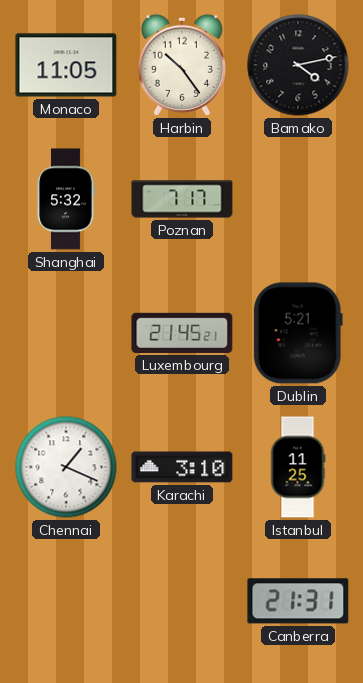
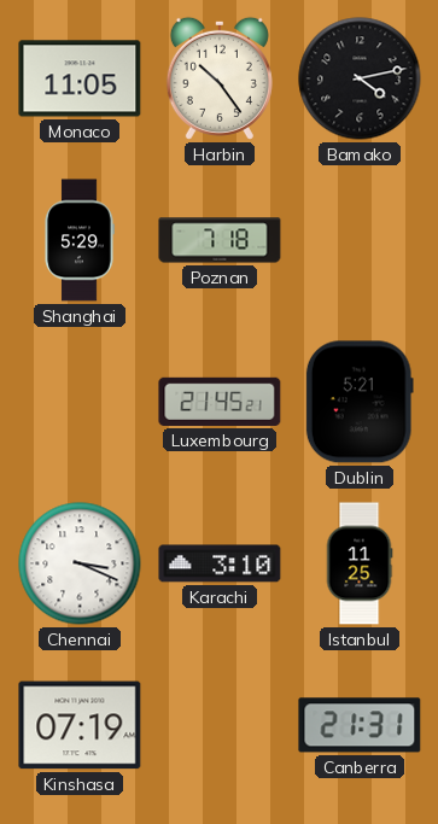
Shanghai: 5:32 -> 5:29
Poznan: 7:17 -> 7:18
Chennai: 1:19 -> 3:19
Kinshasa: none -> 07:19
